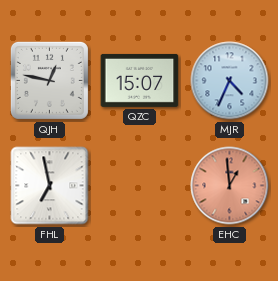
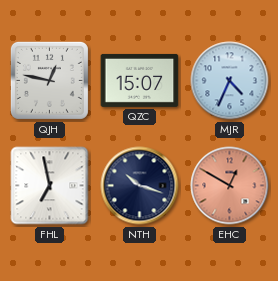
NTH: none -> 10:18
EHC: 12:59 -> 12:50
